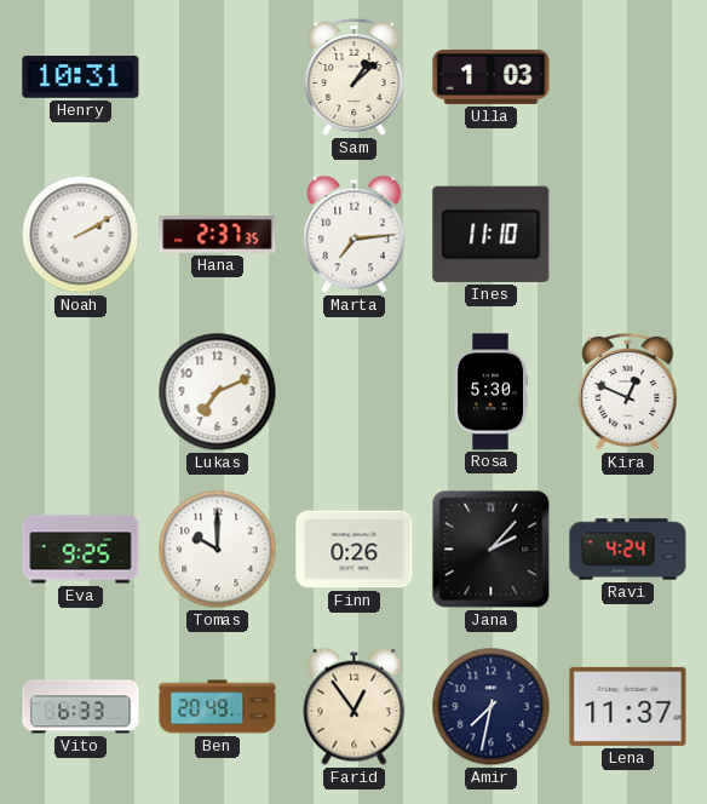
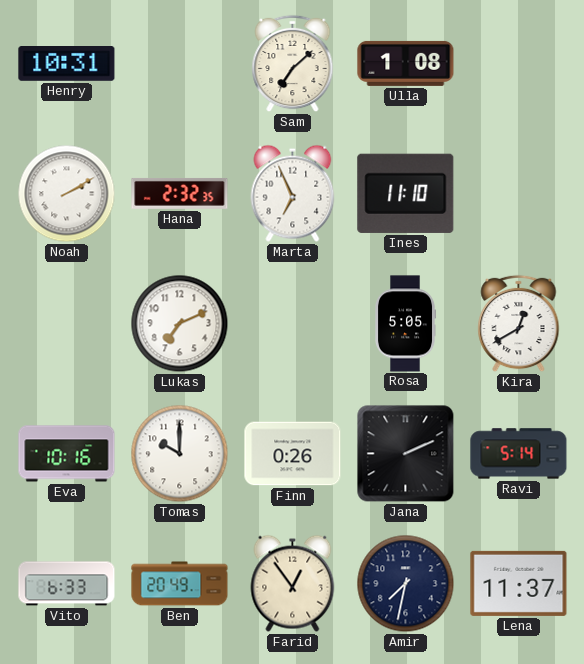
Sam: 1:08 -> 7:08
Ulla: 1:03 -> 1:08
Hana: 2:37 -> 2:32
Marta: 7:14 -> 6:56
Rosa: 5:30 -> 5:05
Kira: 12:49 -> 12:40
Eva: 9:25 -> 10:16
Jana: 2:07 -> 2:11
Ravi: 4:24 -> 5:14
